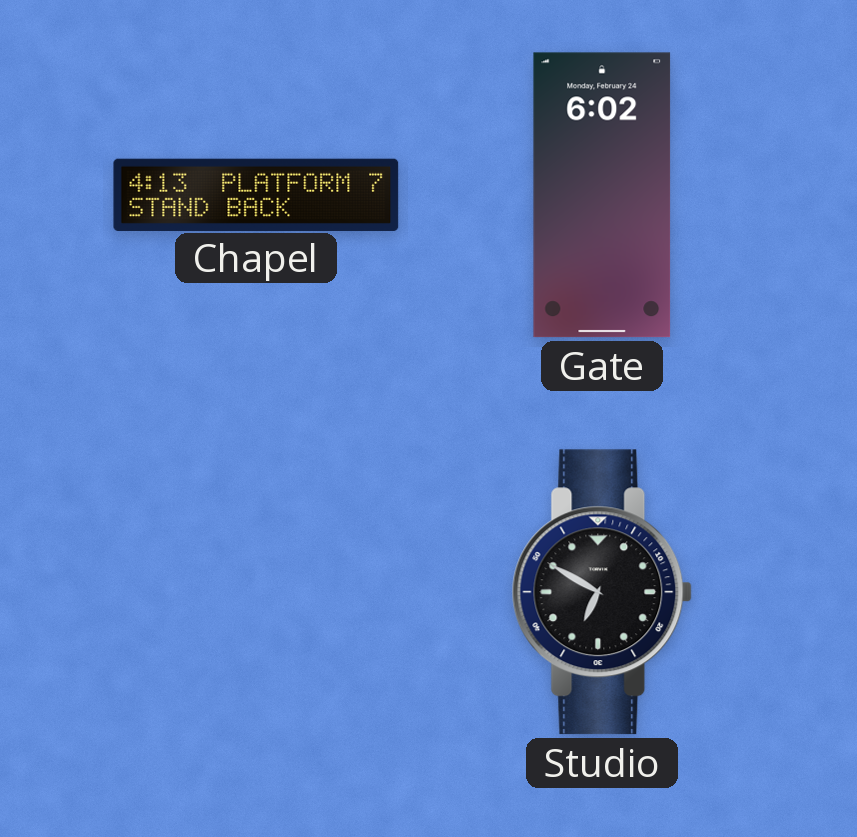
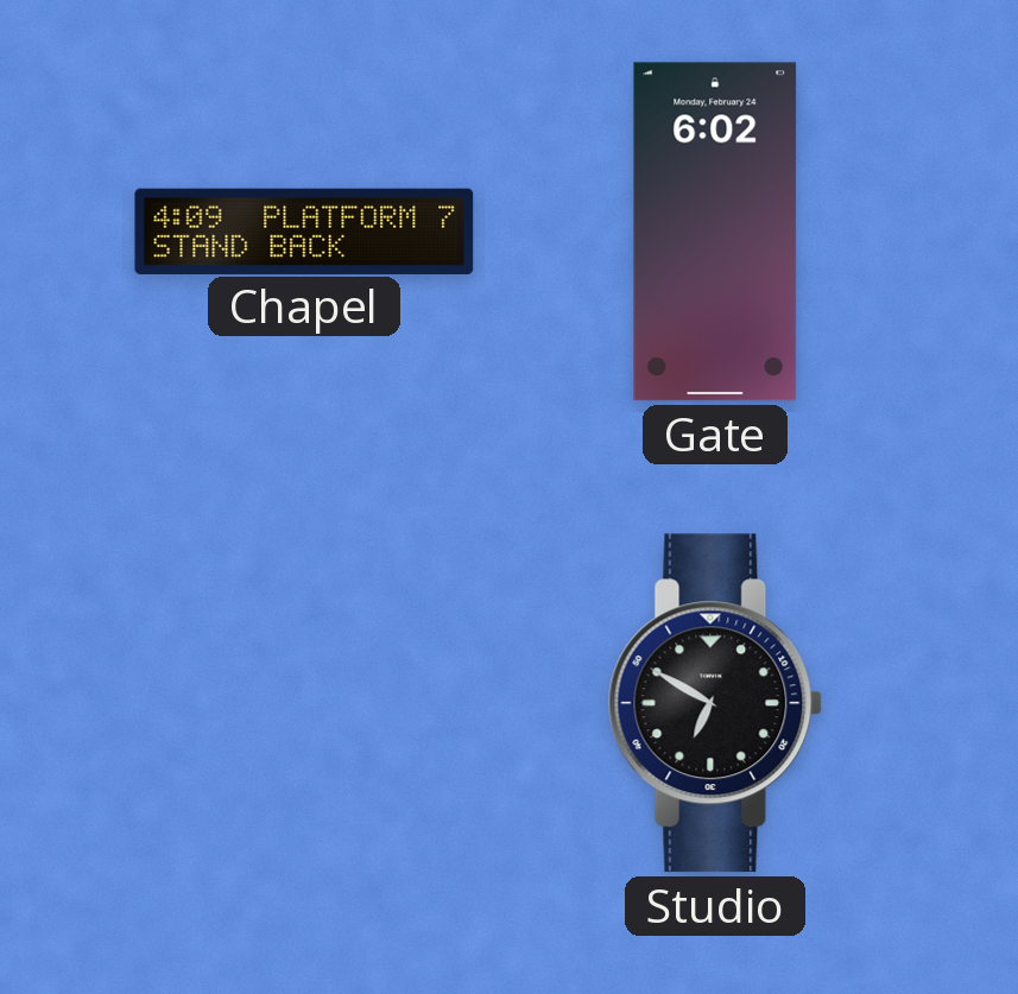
Chapel: 4:13 -> 4:09
